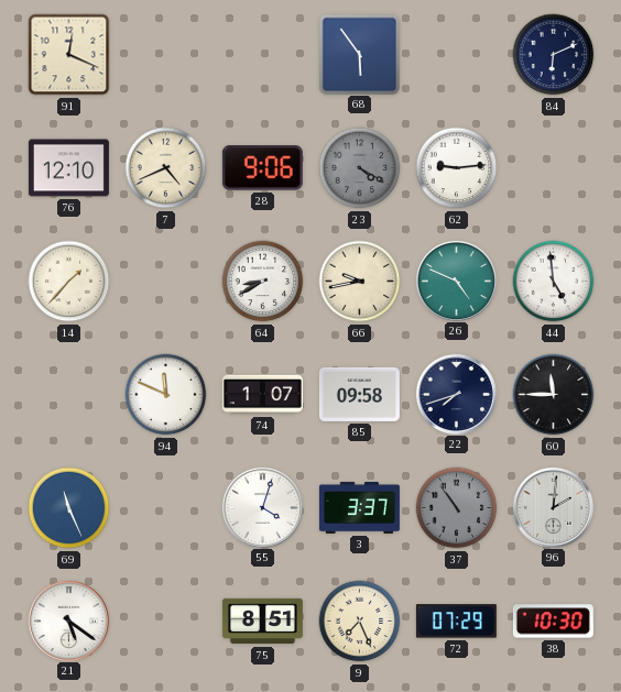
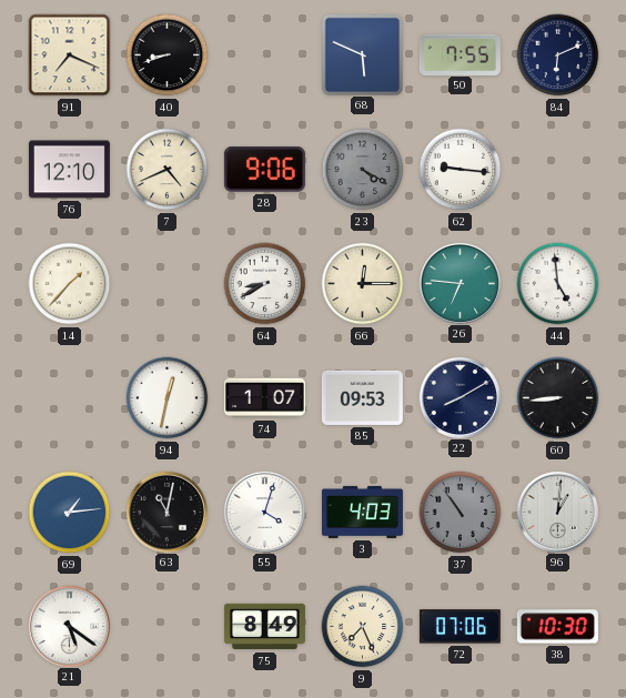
91: 12:19 -> 7:19
40: none -> 8:42
68: 5:54 -> 5:49
50: none -> 7:55
62: 9:14 -> 9:16
66: 9:43 -> 12:15
26: 4:49 -> 6:46
94: 11:49 -> 12:32
85: 09:58 -> 09:53
22: 7:42 -> 8:10
60: 11:45 -> 8:44
69: 11:26 -> 1:14
63: none -> 11:02
3: 3:37 -> 4:03
96: 2:01 -> 1:01
75: 8:51 -> 8:49
72: 07:29 -> 07:06
